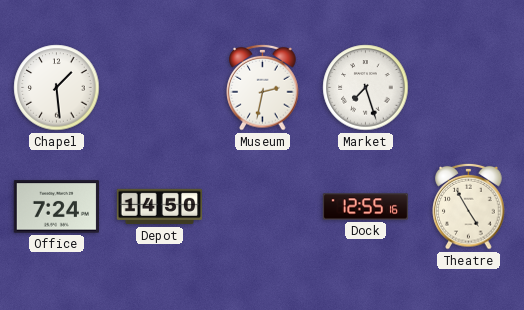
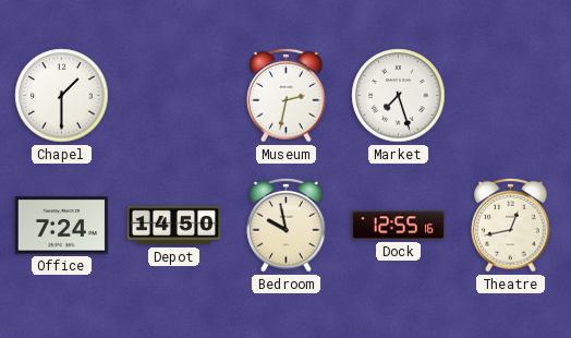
Chapel: 1:29 -> 1:30
Bedroom: none -> 9:58
Theatre: 4:55 -> 12:43
